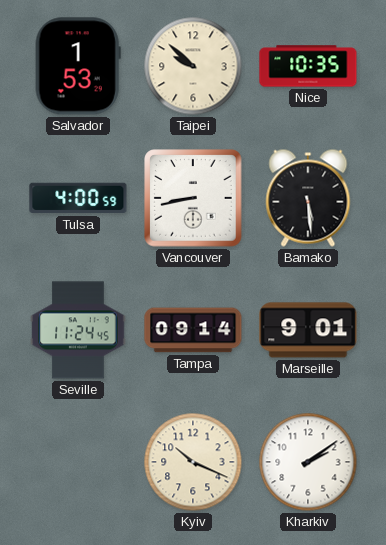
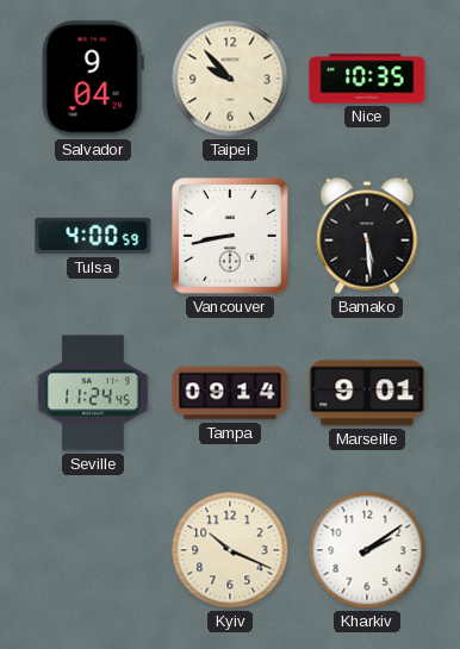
Salvador: 1:53 -> 9:04
Taipei: 9:52 -> 9:53
